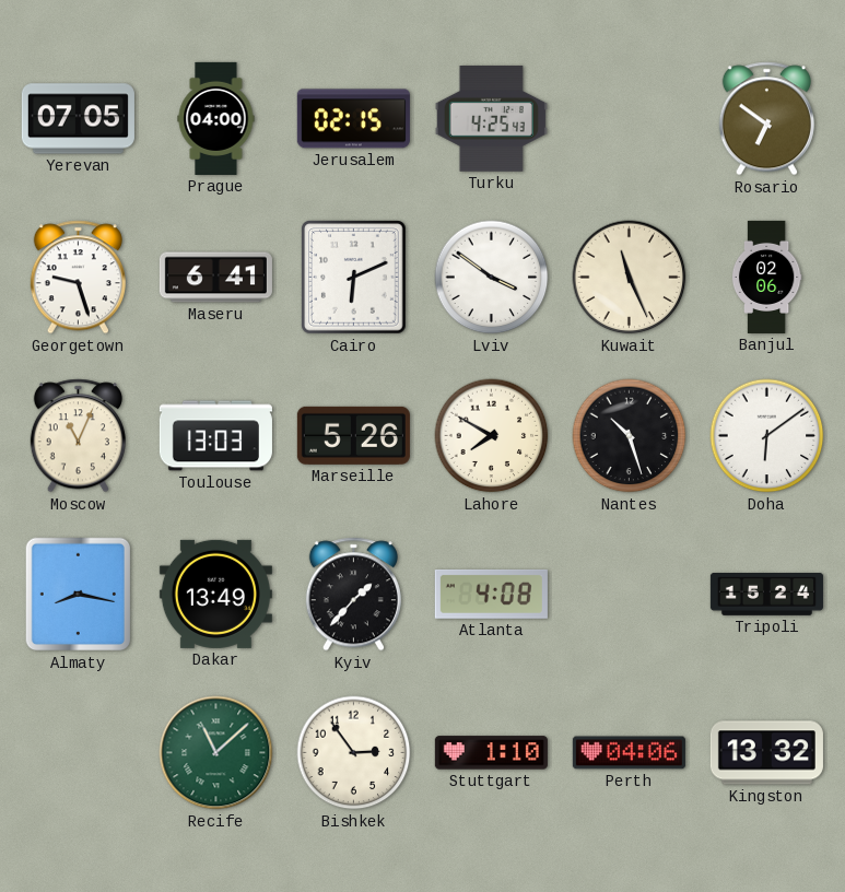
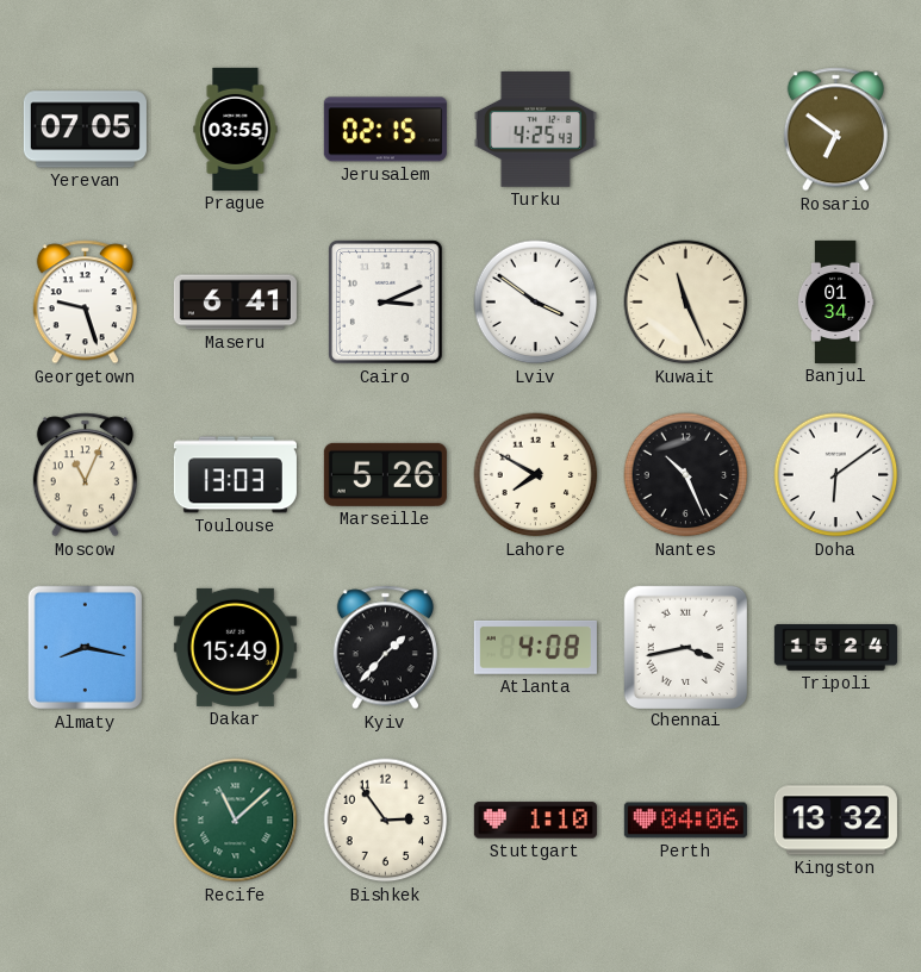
Prague: 04:00 -> 03:55
Cairo: 6:11 -> 3:11
Banjul: 02:06 -> 01:34
Nantes: 10:27 -> 10:26
Dakar: 13:49 -> 15:49
Chennai: none -> 3:43
